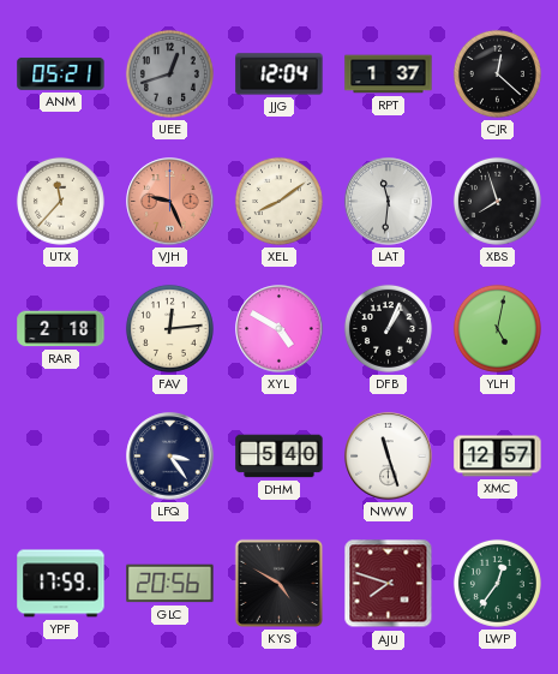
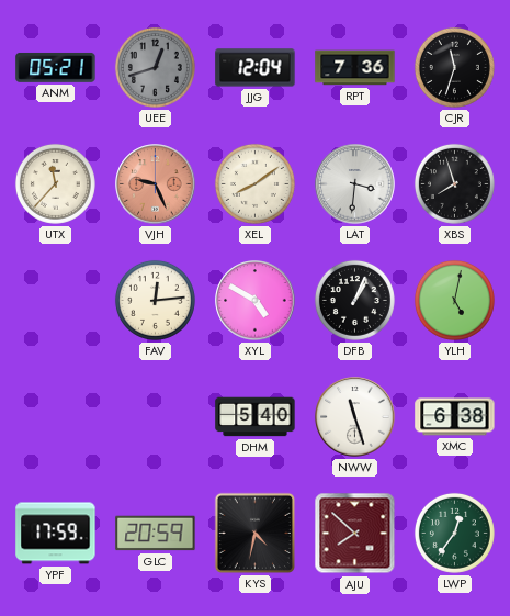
RPT: 1:37 -> 7:36
CJR: 12:22 -> 11:33
LAT: 11:31 -> 3:31
RAR: 2:18 -> none
LFQ: 3:24 -> none
XMC: 12:57 -> 6:38
GLC: 20:56 -> 20:59
KYS: 4:50 -> 4:32
AJU: 7:48 -> 7:52
